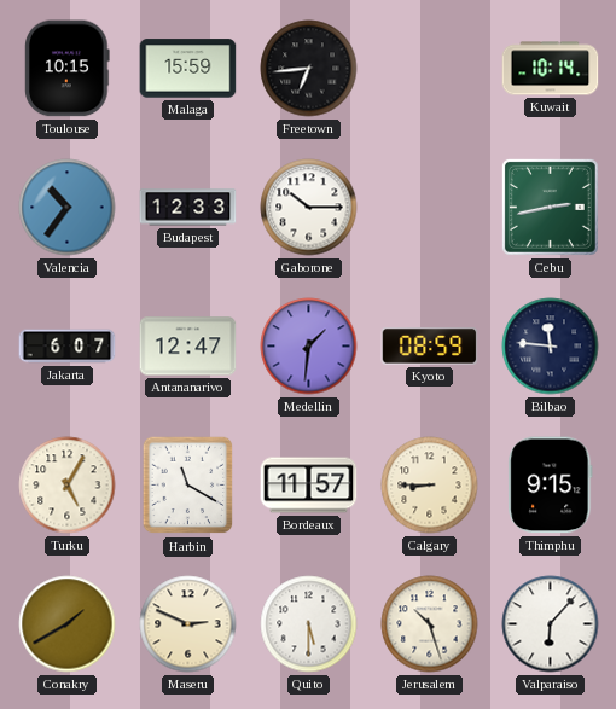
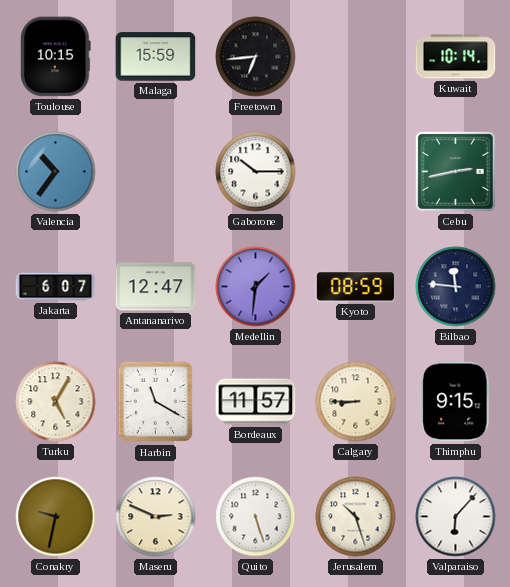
Budapest: 12:33 -> none
Conakry: 1:40 -> 9:32
Quito: 5:30 -> 5:27
